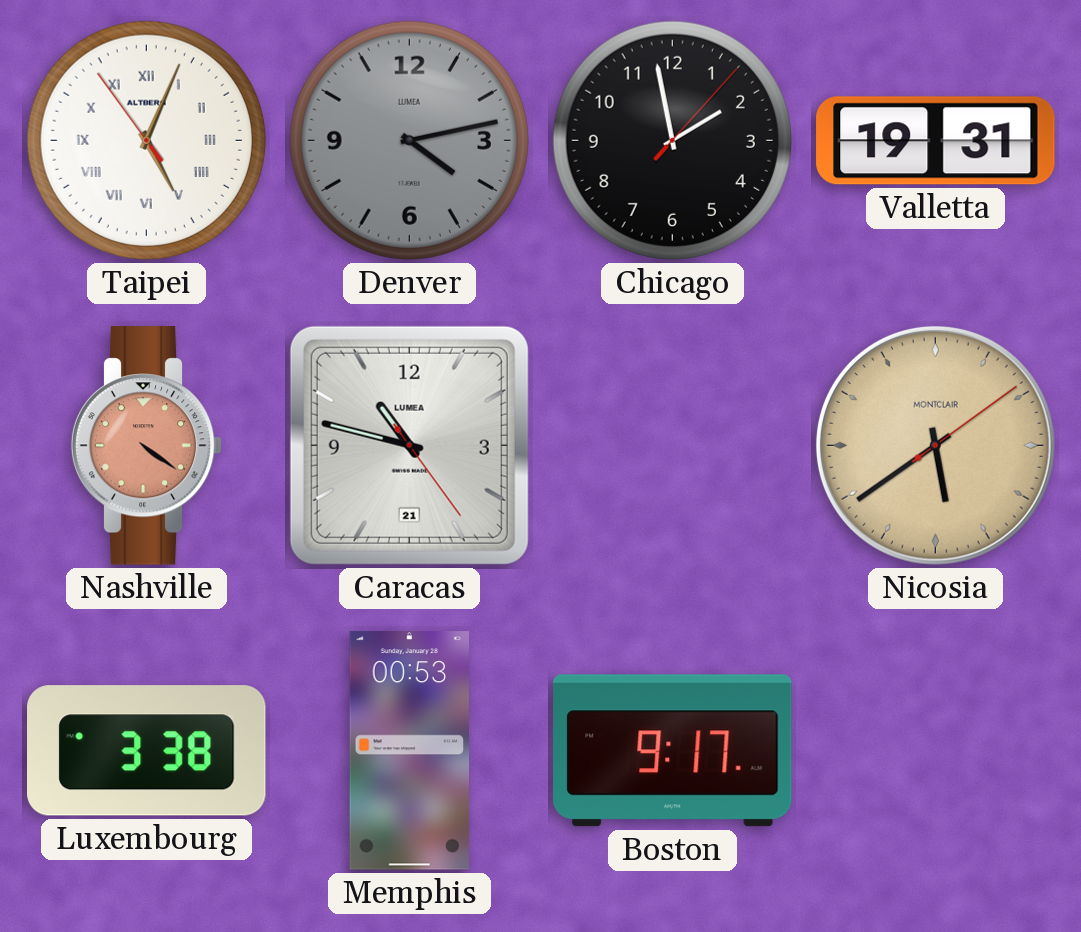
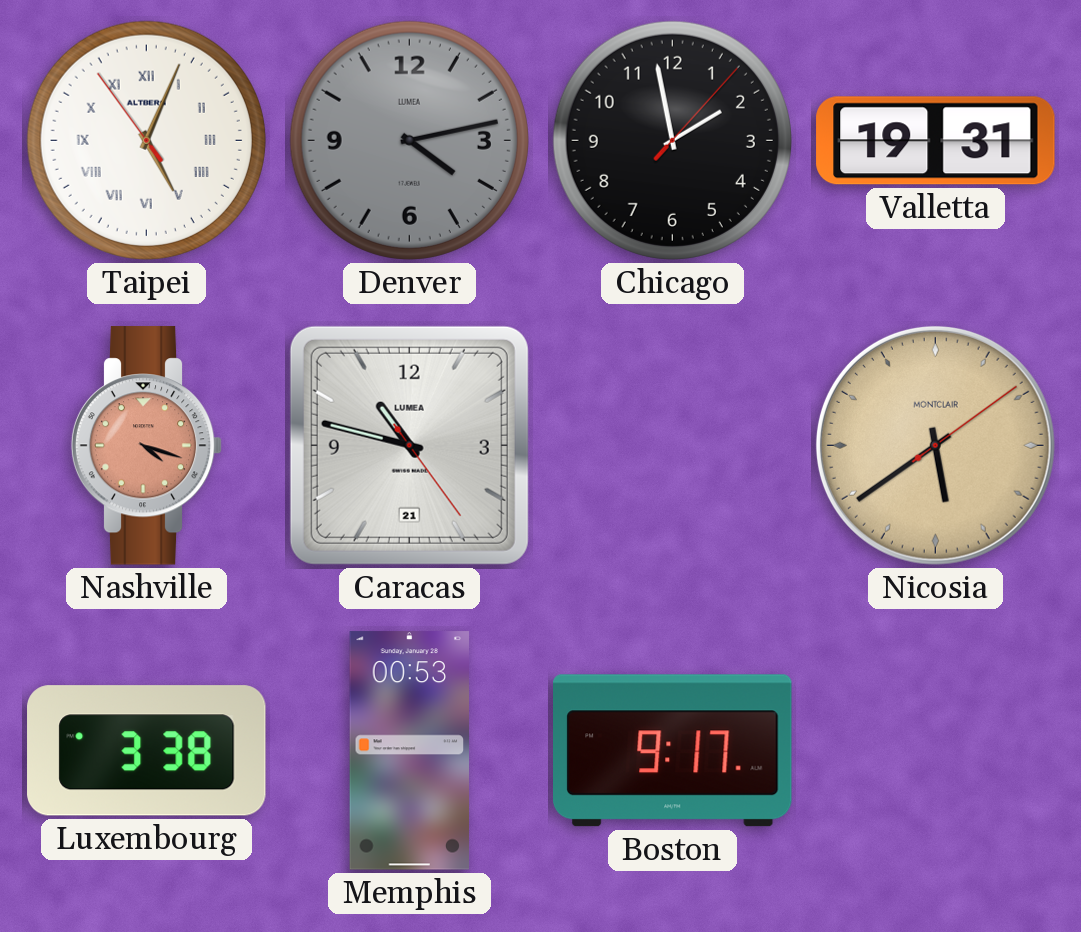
Nashville: 4:21 -> 4:18
